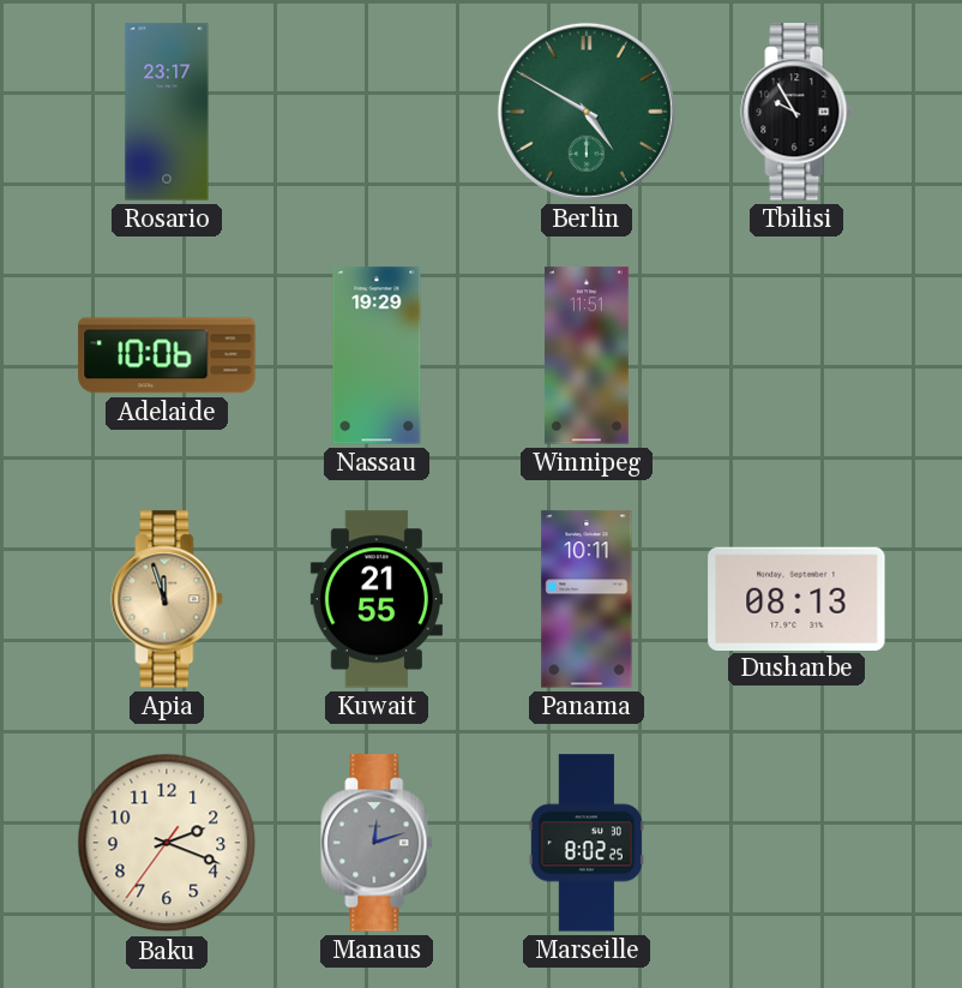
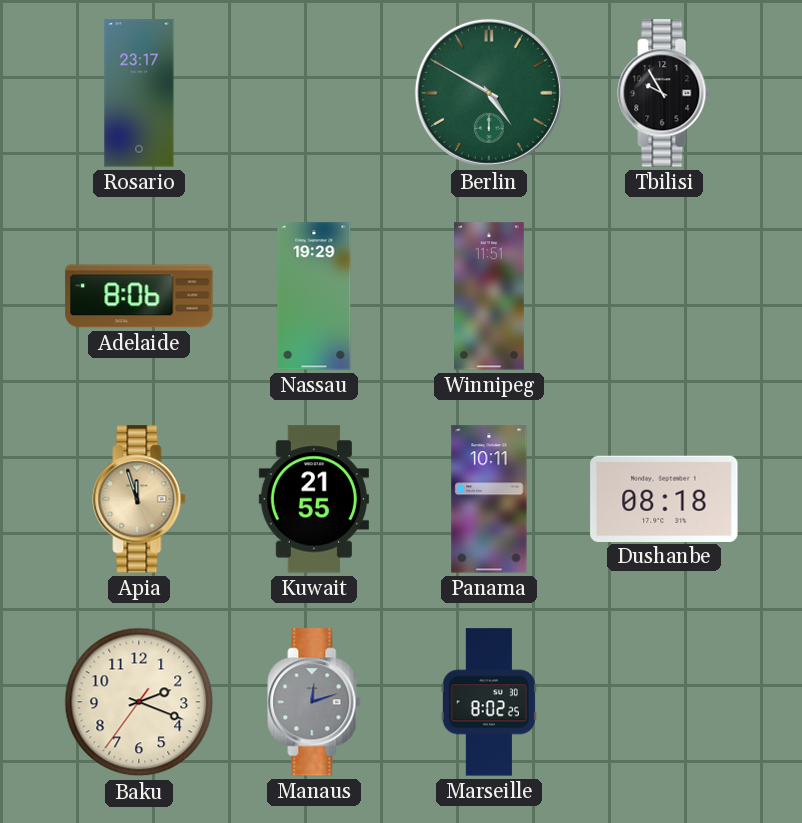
Adelaide: 10:06 -> 8:06
Dushanbe: 08:13 -> 08:18
